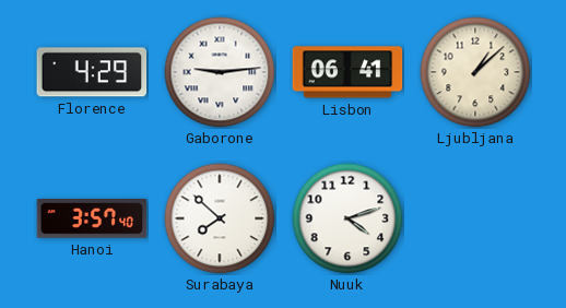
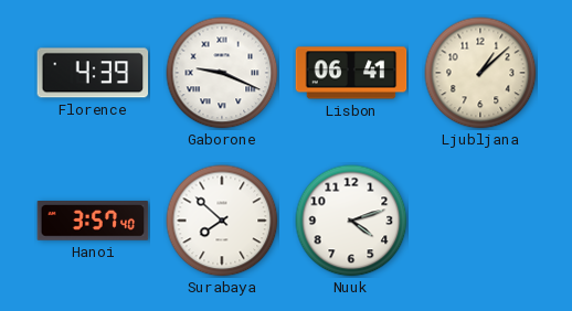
Florence: 4:29 -> 4:39
Gaborone: 9:14 -> 9:19
